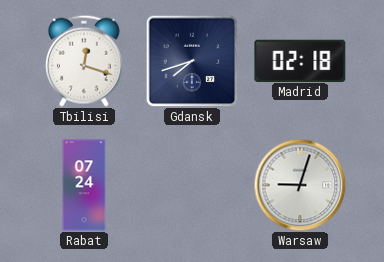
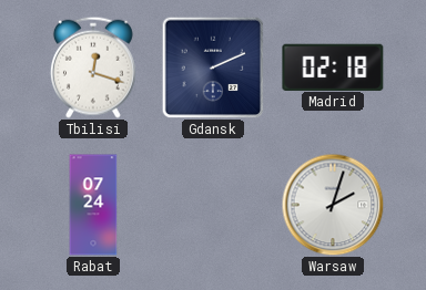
Gdansk: 7:42 -> 2:11
Warsaw: 9:03 -> 2:03
